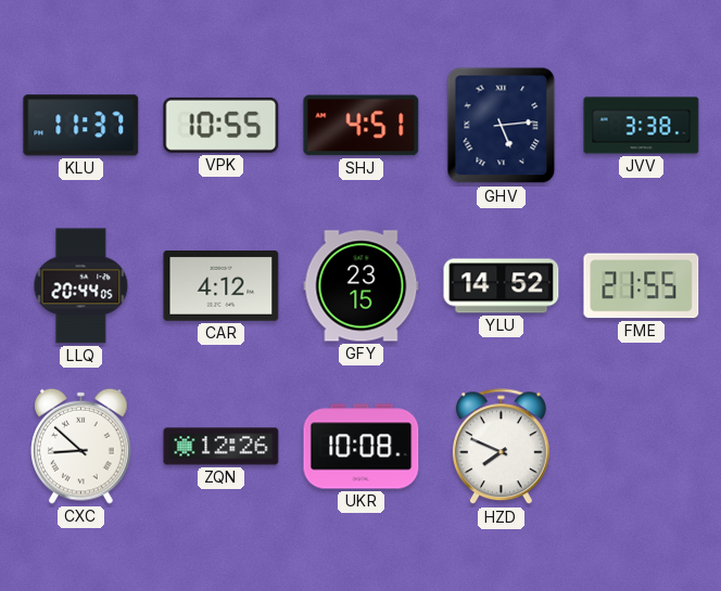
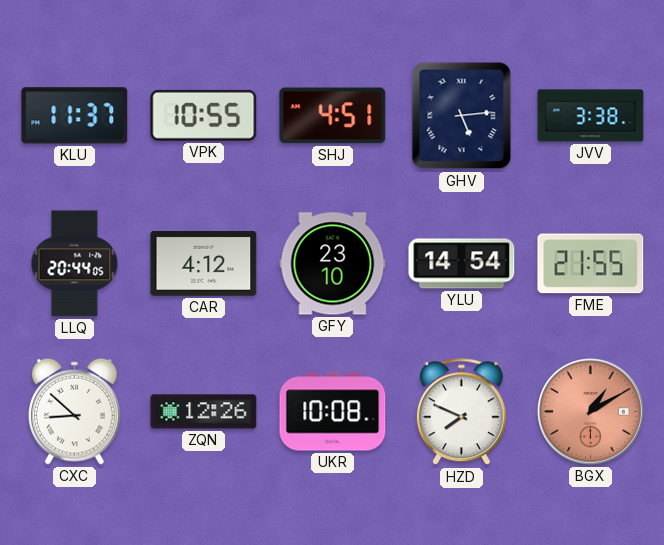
GFY: 23:15 -> 23:10
YLU: 14:52 -> 14:54
BGX: none -> 1:10
